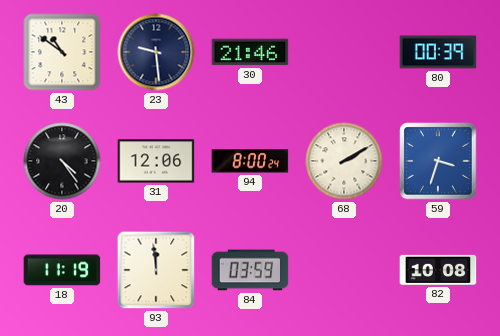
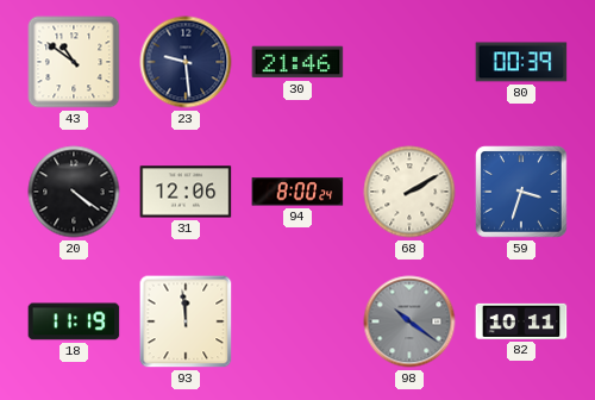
20: 4:24 -> 4:21
84: 03:59 -> none
98: none -> 10:21
82: 10:08 -> 10:11
